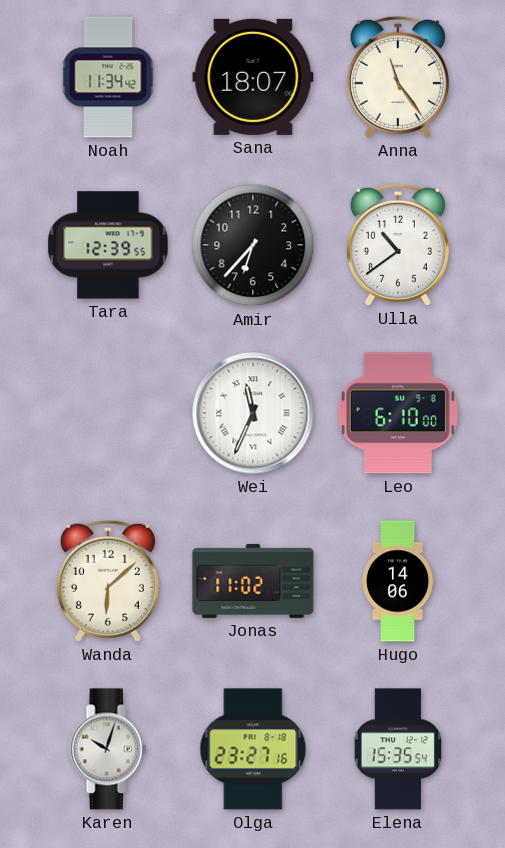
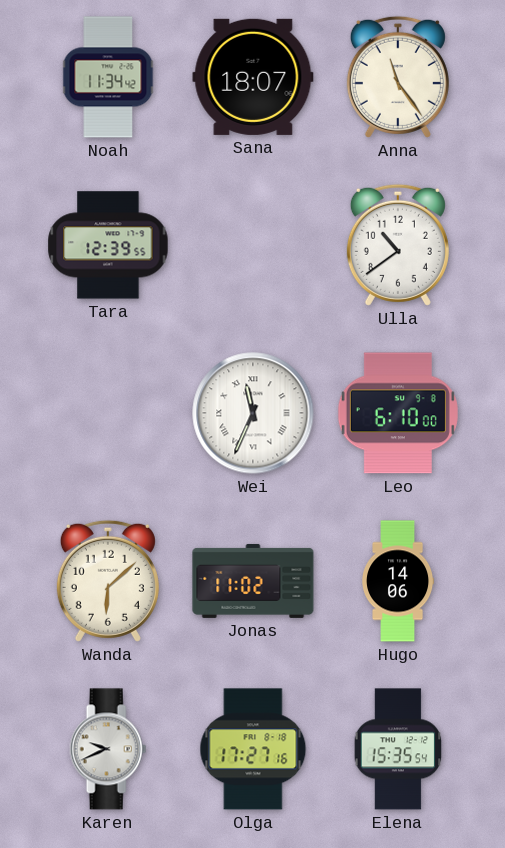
Amir: 6:37 -> none
Karen: 10:03 -> 9:41
Olga: 23:27 -> 17:27
